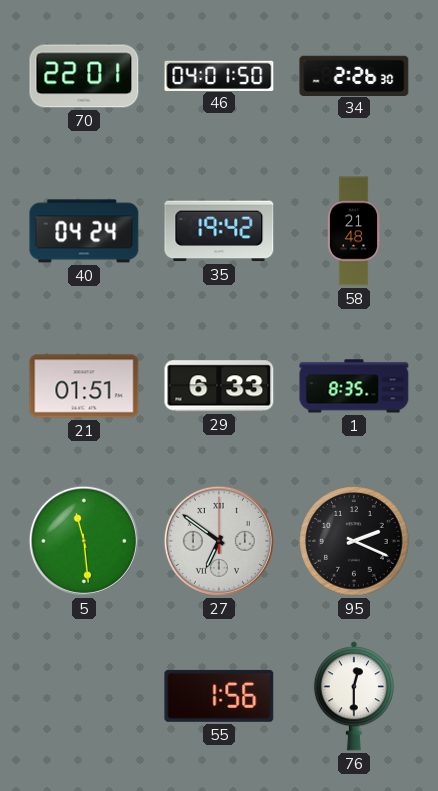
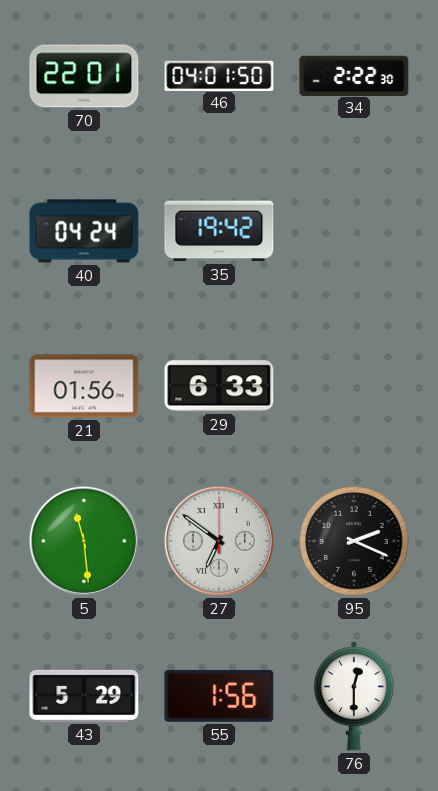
34: 2:26 -> 2:22
58: 21:48 -> none
21: 01:51 -> 01:56
1: 8:35 -> none
43: none -> 5:29
